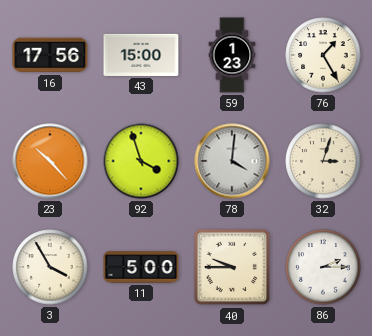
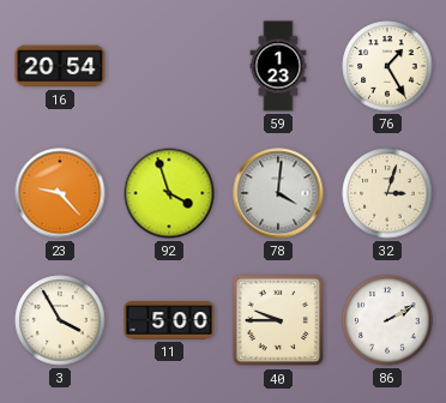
16: 17:56 -> 20:54
43: 15:00 -> none
23: 10:23 -> 9:23
86: 2:15 -> 2:10
